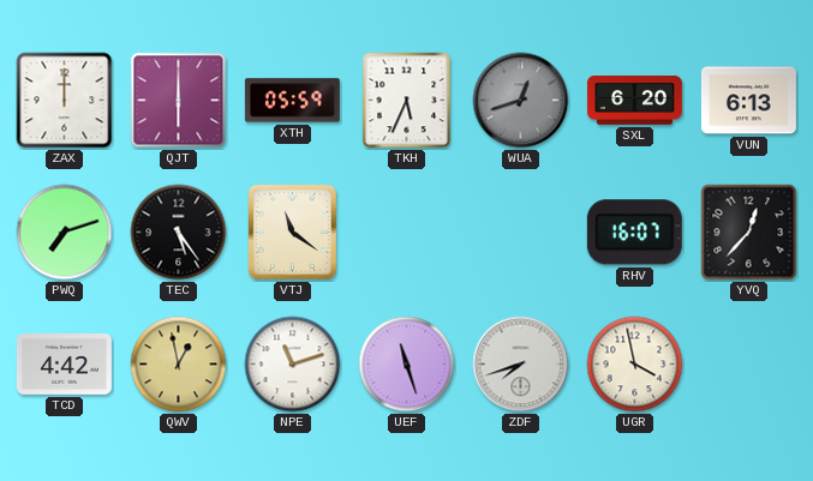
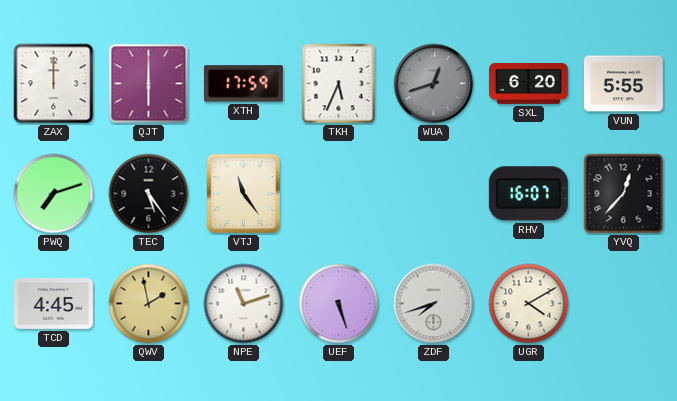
XTH: 05:59 -> 17:59
VUN: 6:13 -> 5:55
VTJ: 11:21 -> 11:24
TCD: 4:42 -> 4:45
QWV: 12:58 -> 1:58
UEF: 11:27 -> 5:27
UGR: 3:58 -> 4:10
